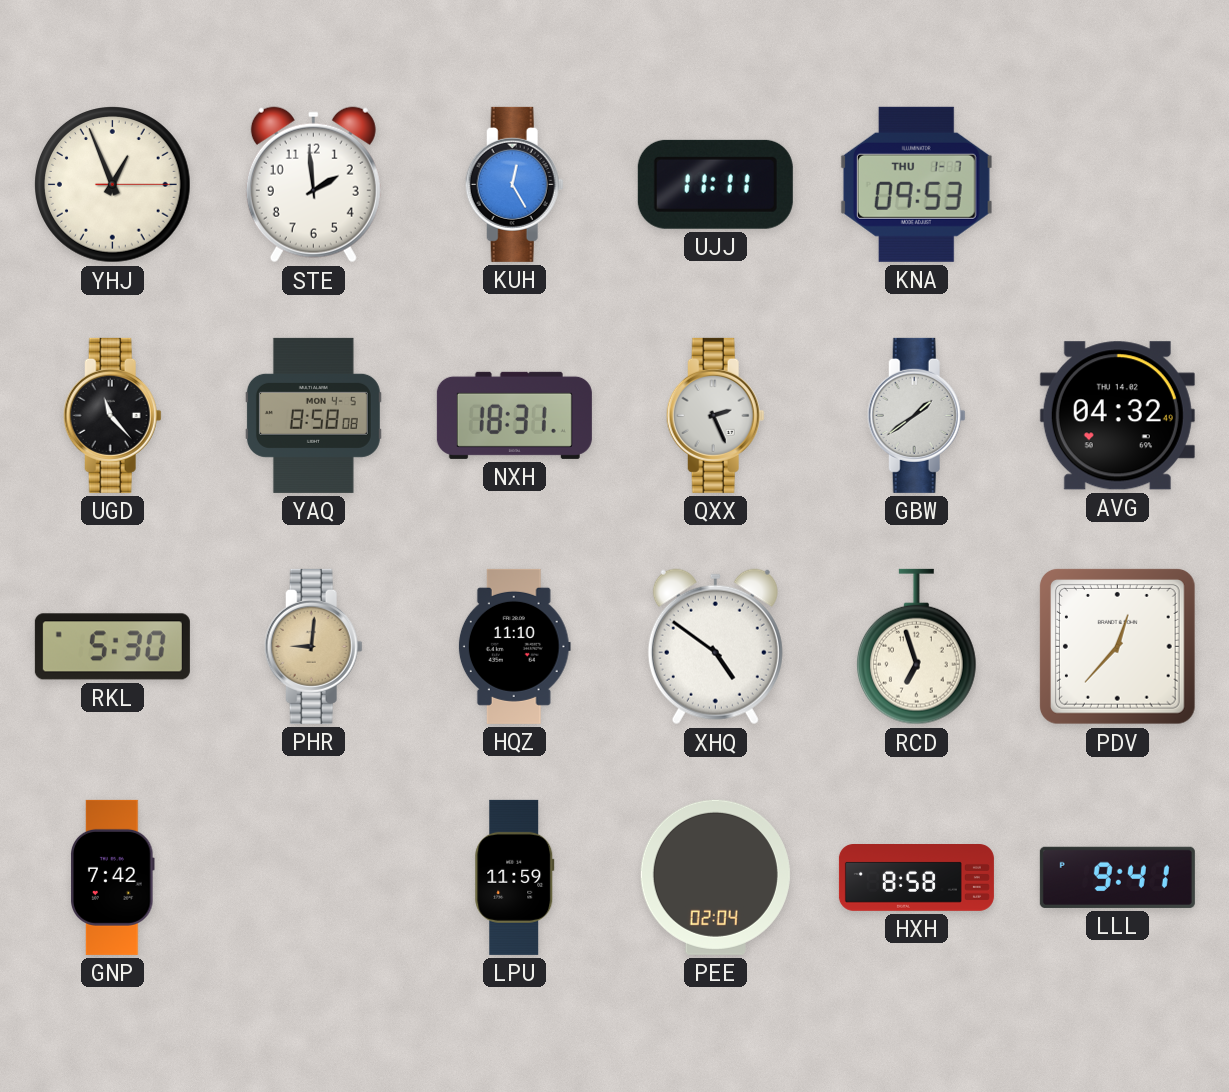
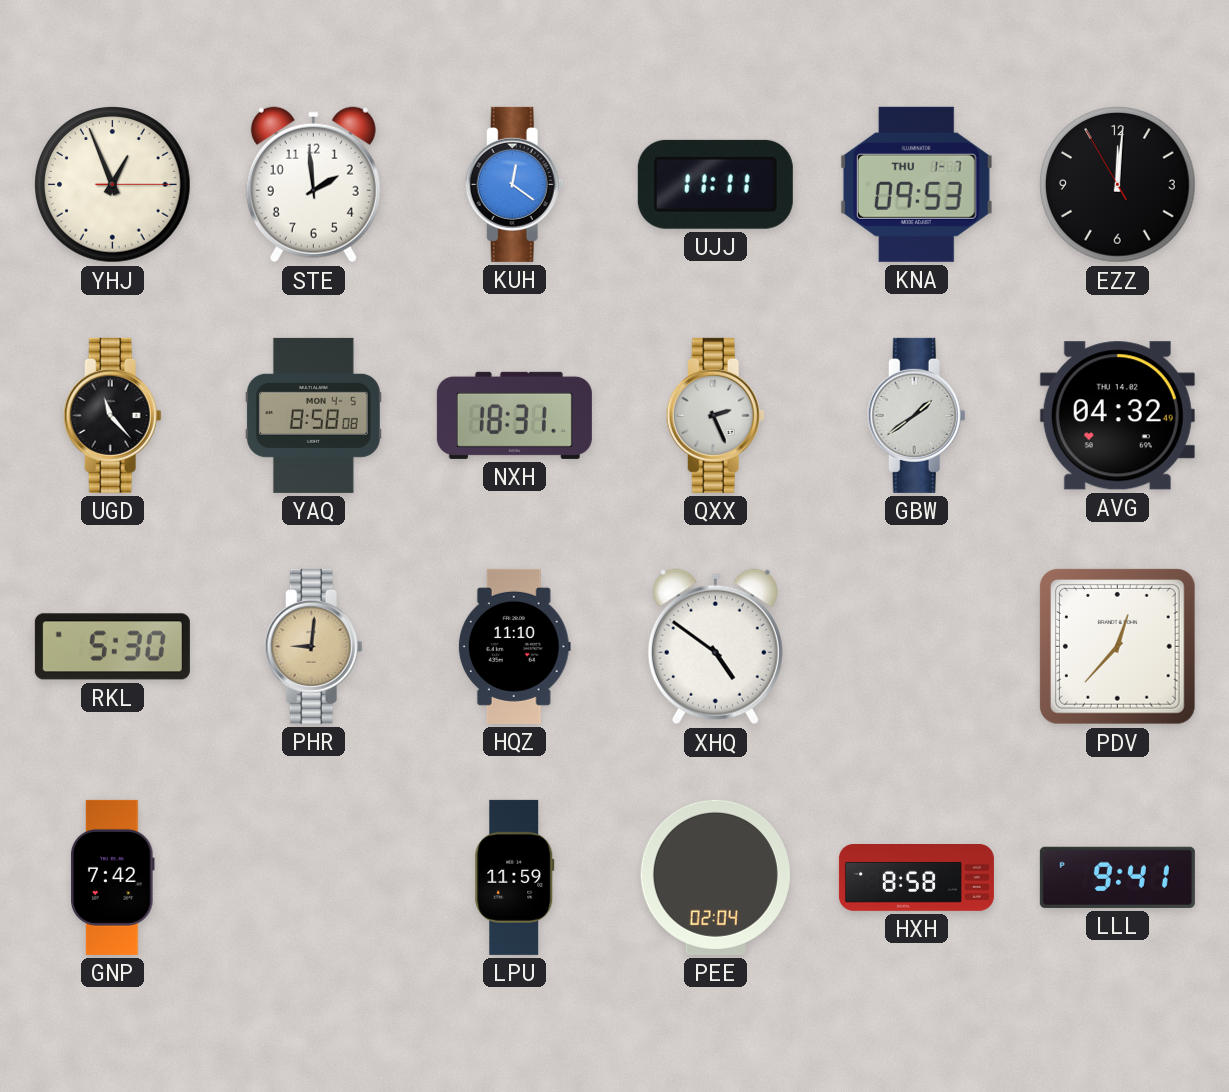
KUH: 12:25 -> 12:21
EZZ: none -> 12:00
RCD: 6:57 -> none
